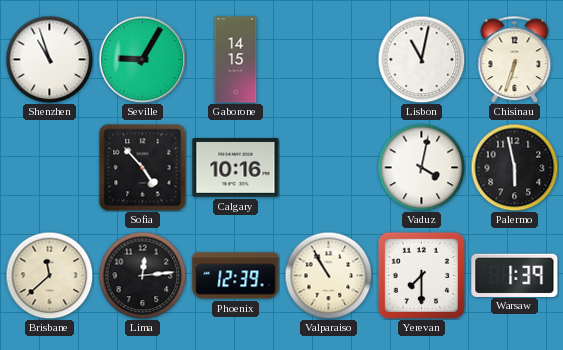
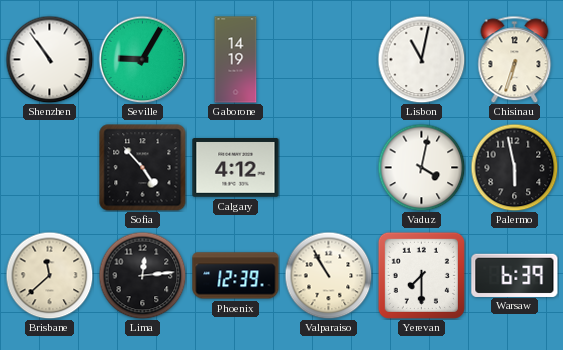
Shenzhen: 10:57 -> 10:54
Gaborone: 14:15 -> 14:19
Calgary: 10:16 -> 4:12
Warsaw: 1:39 -> 6:39
